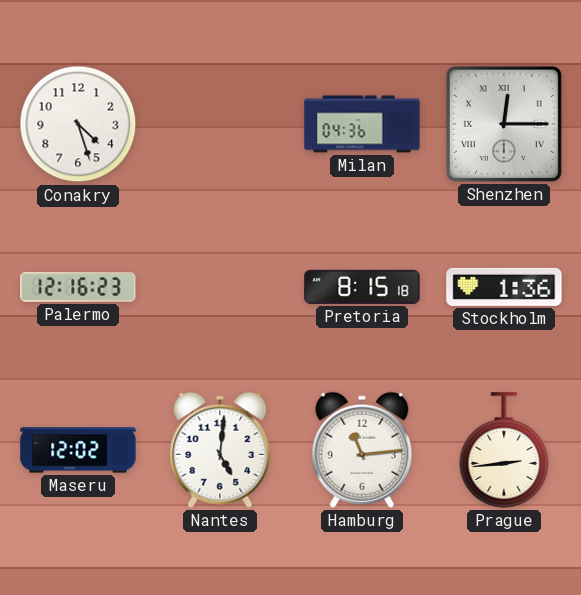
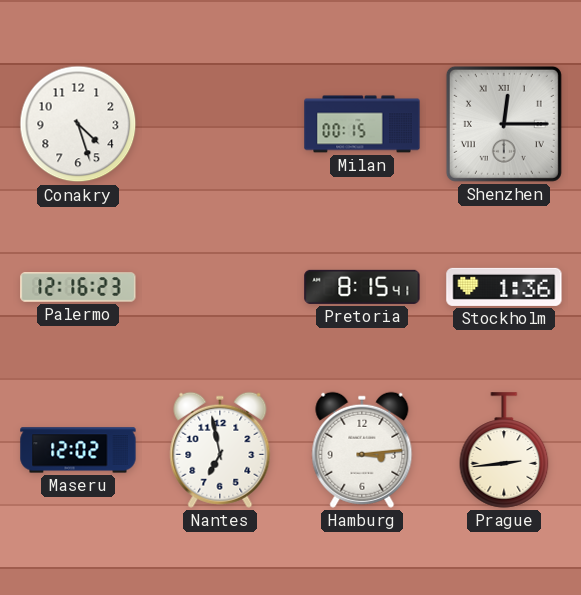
Milan: 04:36 -> 00:15
Pretoria: 8:15:18 -> 8:15:41
Nantes: 5:01 -> 6:58
Hamburg: 11:14 -> 3:14
